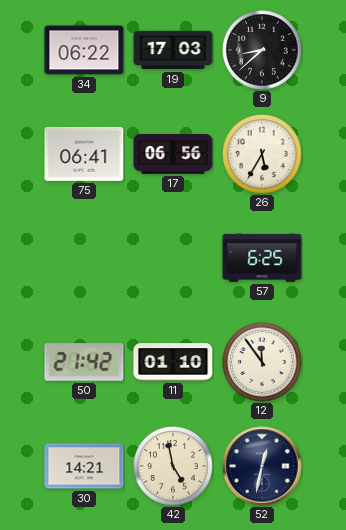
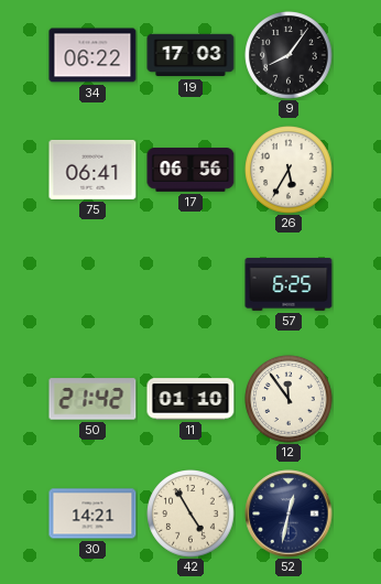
9: 8:38 -> 8:06
42: 4:58 -> 4:55
